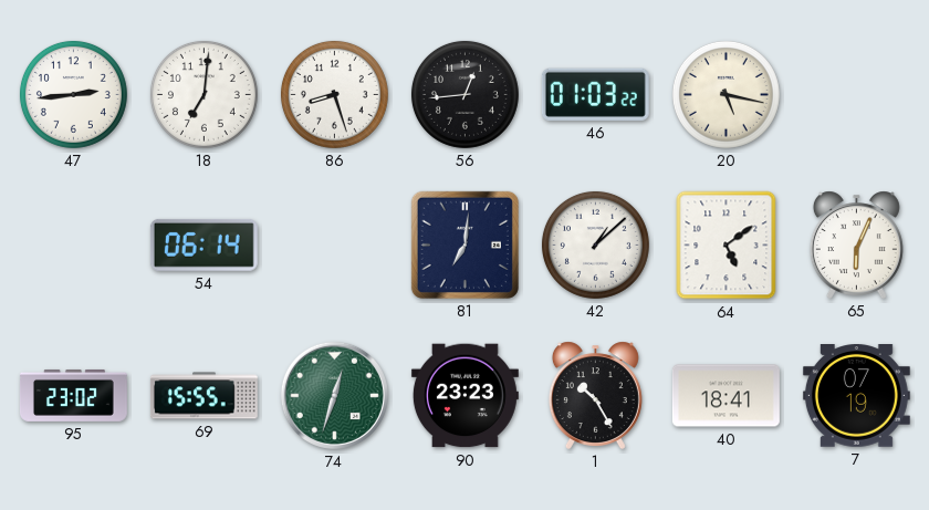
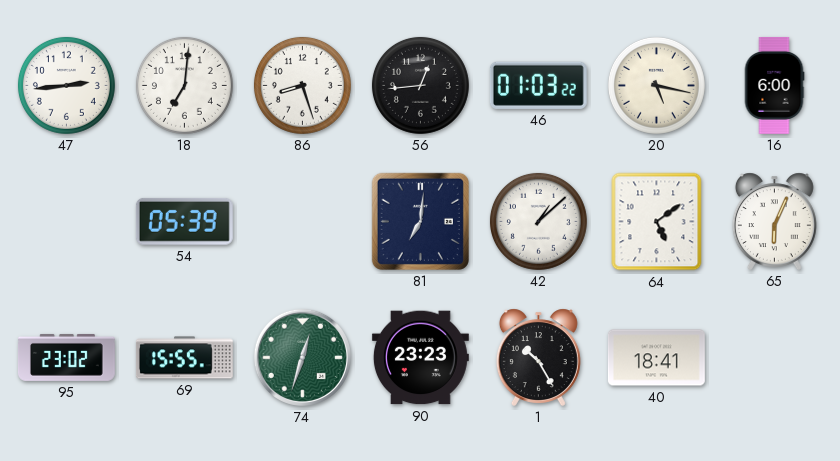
16: none -> 6:00
54: 06:14 -> 05:39
7: 07:19 -> none
